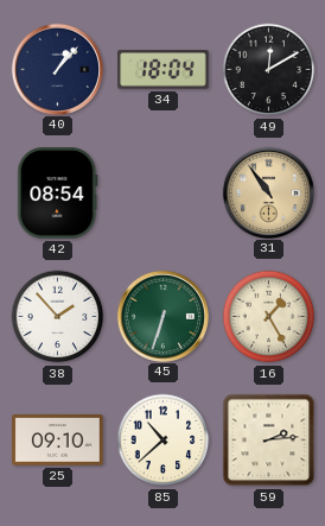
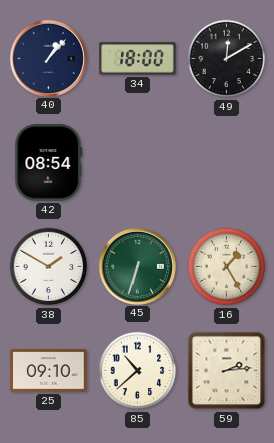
34: 18:04 -> 18:00
31: 10:54 -> none
38: 1:53 -> 1:50
